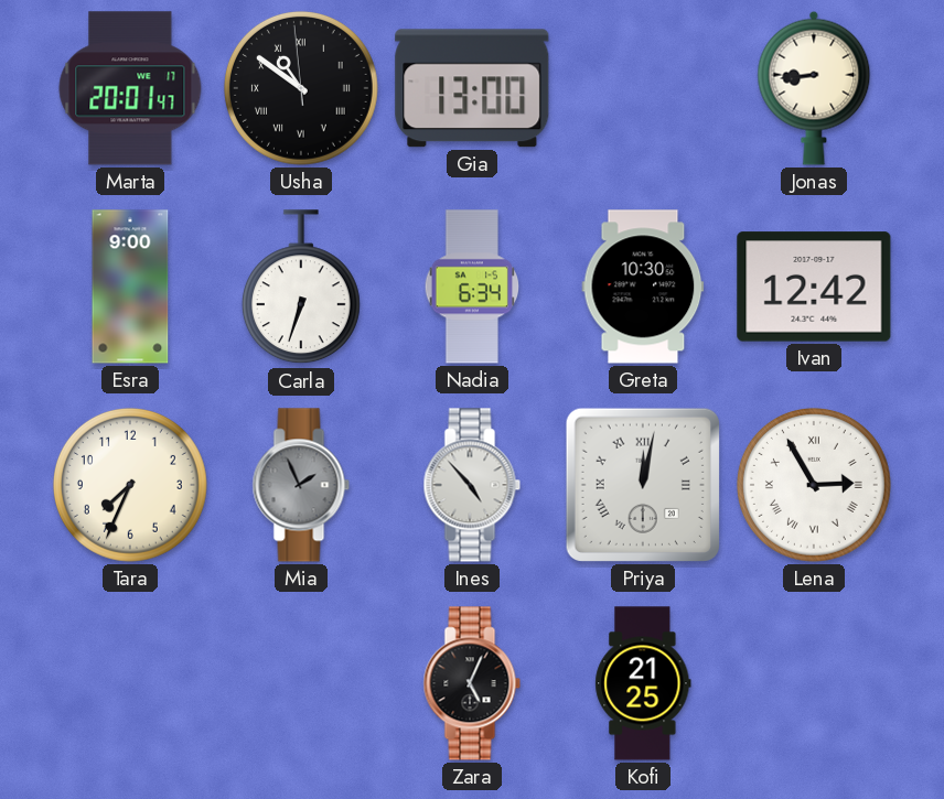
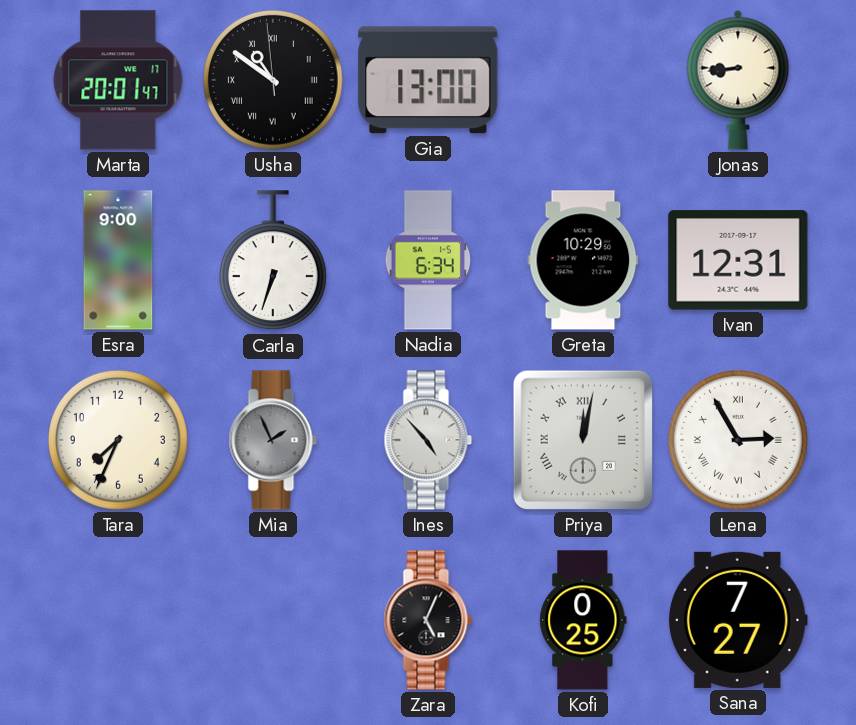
Greta: 10:30 -> 10:29
Ivan: 12:42 -> 12:31
Kofi: 21:25 -> 0:25
Sana: none -> 7:27
